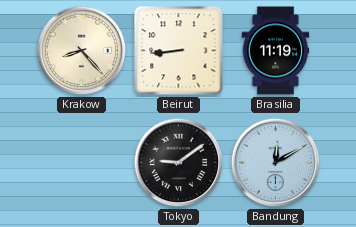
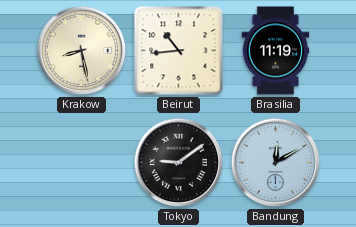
Krakow: 8:23 -> 8:28
Beirut: 8:44 -> 10:44
